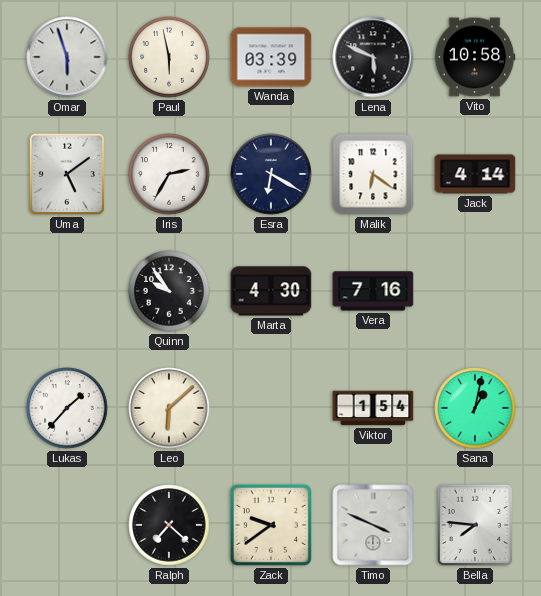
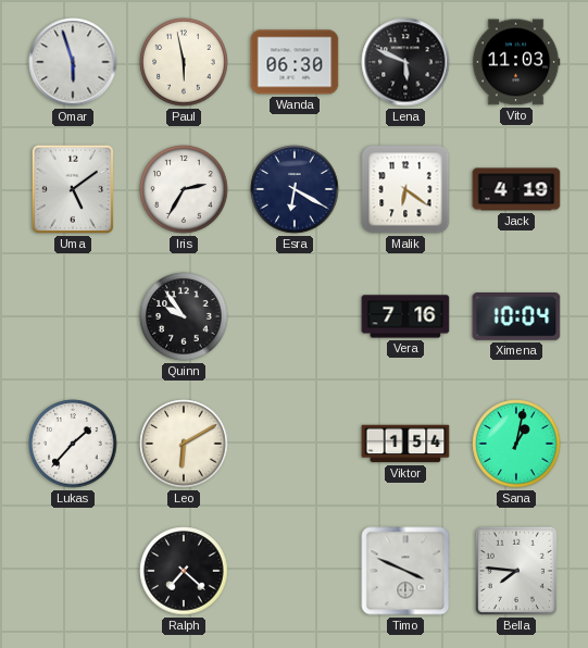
Wanda: 03:39 -> 06:30
Vito: 10:58 -> 11:03
Jack: 4:14 -> 4:19
Marta: 4:30 -> none
Ximena: none -> 10:04
Leo: 6:08 -> 6:10
Zack: 9:39 -> none
